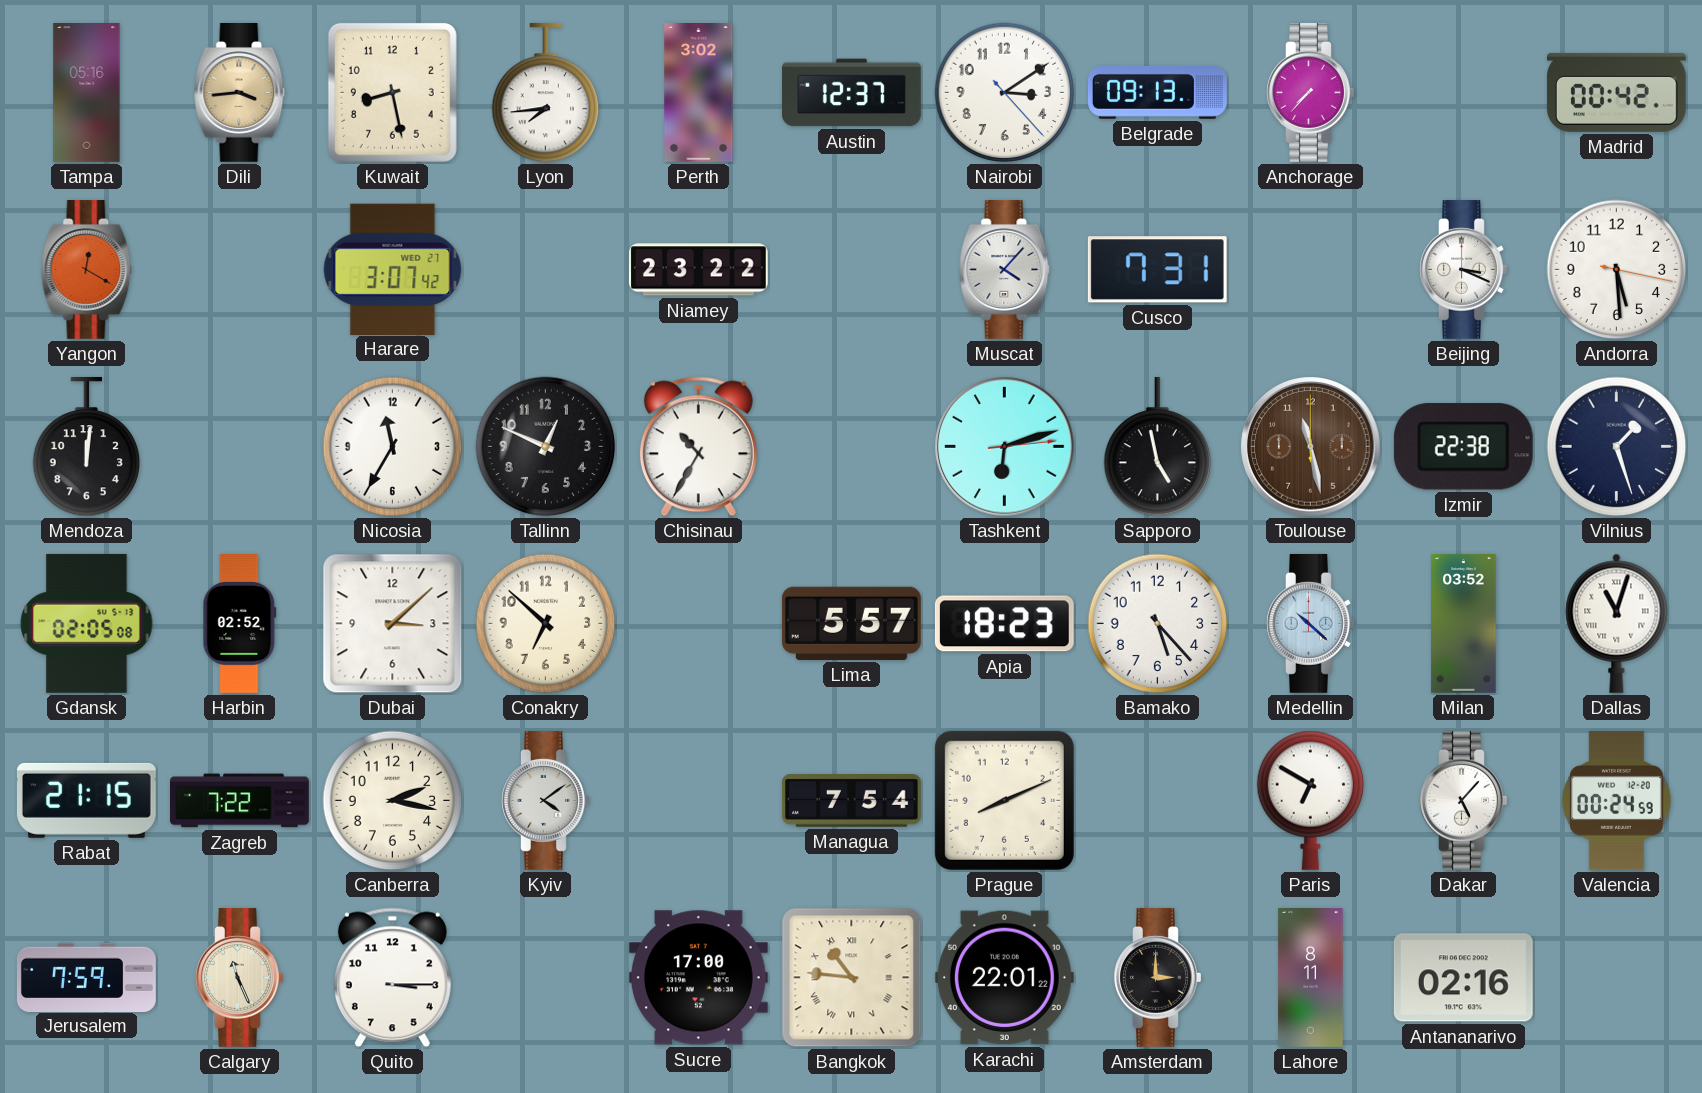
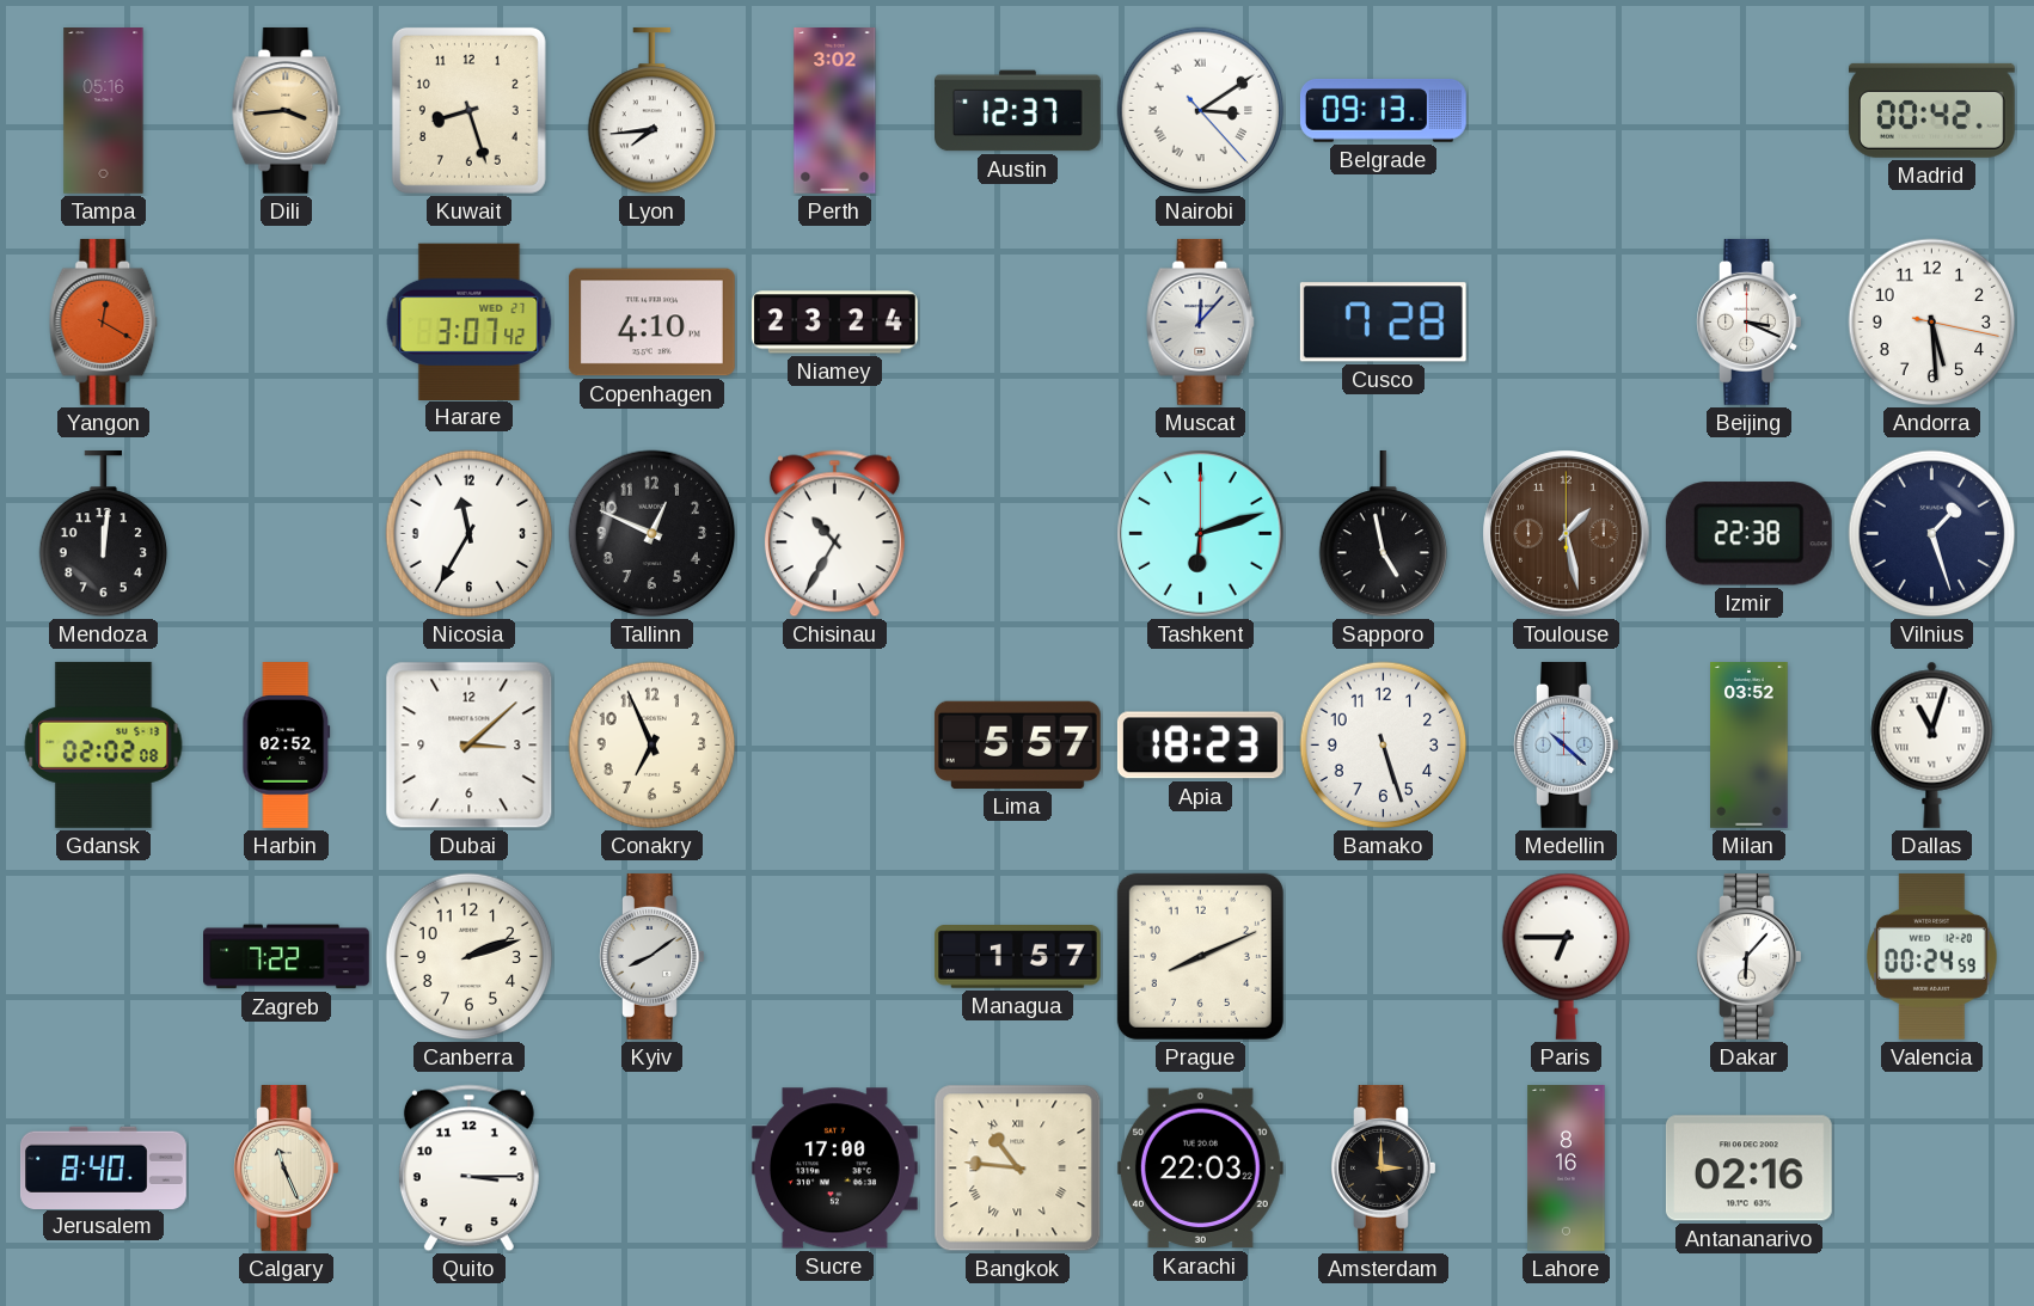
Kuwait: 8:28 -> 8:27
Nairobi numerals: Arabic -> Roman
Anchorage: 7:37 -> none
Copenhagen: none -> 4:10
Niamey: 23:22 -> 23:24
Muscat: 4:07 -> 12:07
Cusco: 7:31 -> 7:28
Tashkent: 6:12:14 -> 6:12:00
Toulouse: 11:28 -> 1:28
Gdansk: 02:05 -> 02:02
Conakry: 6:52 -> 6:56
Bamako: 5:23 -> 5:27
Rabat: 21:15 -> none
Canberra: 2:17 -> 2:12
Kyiv: 4:09 -> 8:09
Managua: 7:54 -> 1:57
Paris: 6:50 -> 6:45
Dakar: 5:07 -> 6:07
Jerusalem: 7:59 -> 8:40
Karachi: 22:01 -> 22:03
Lahore: 8:11 -> 8:16
